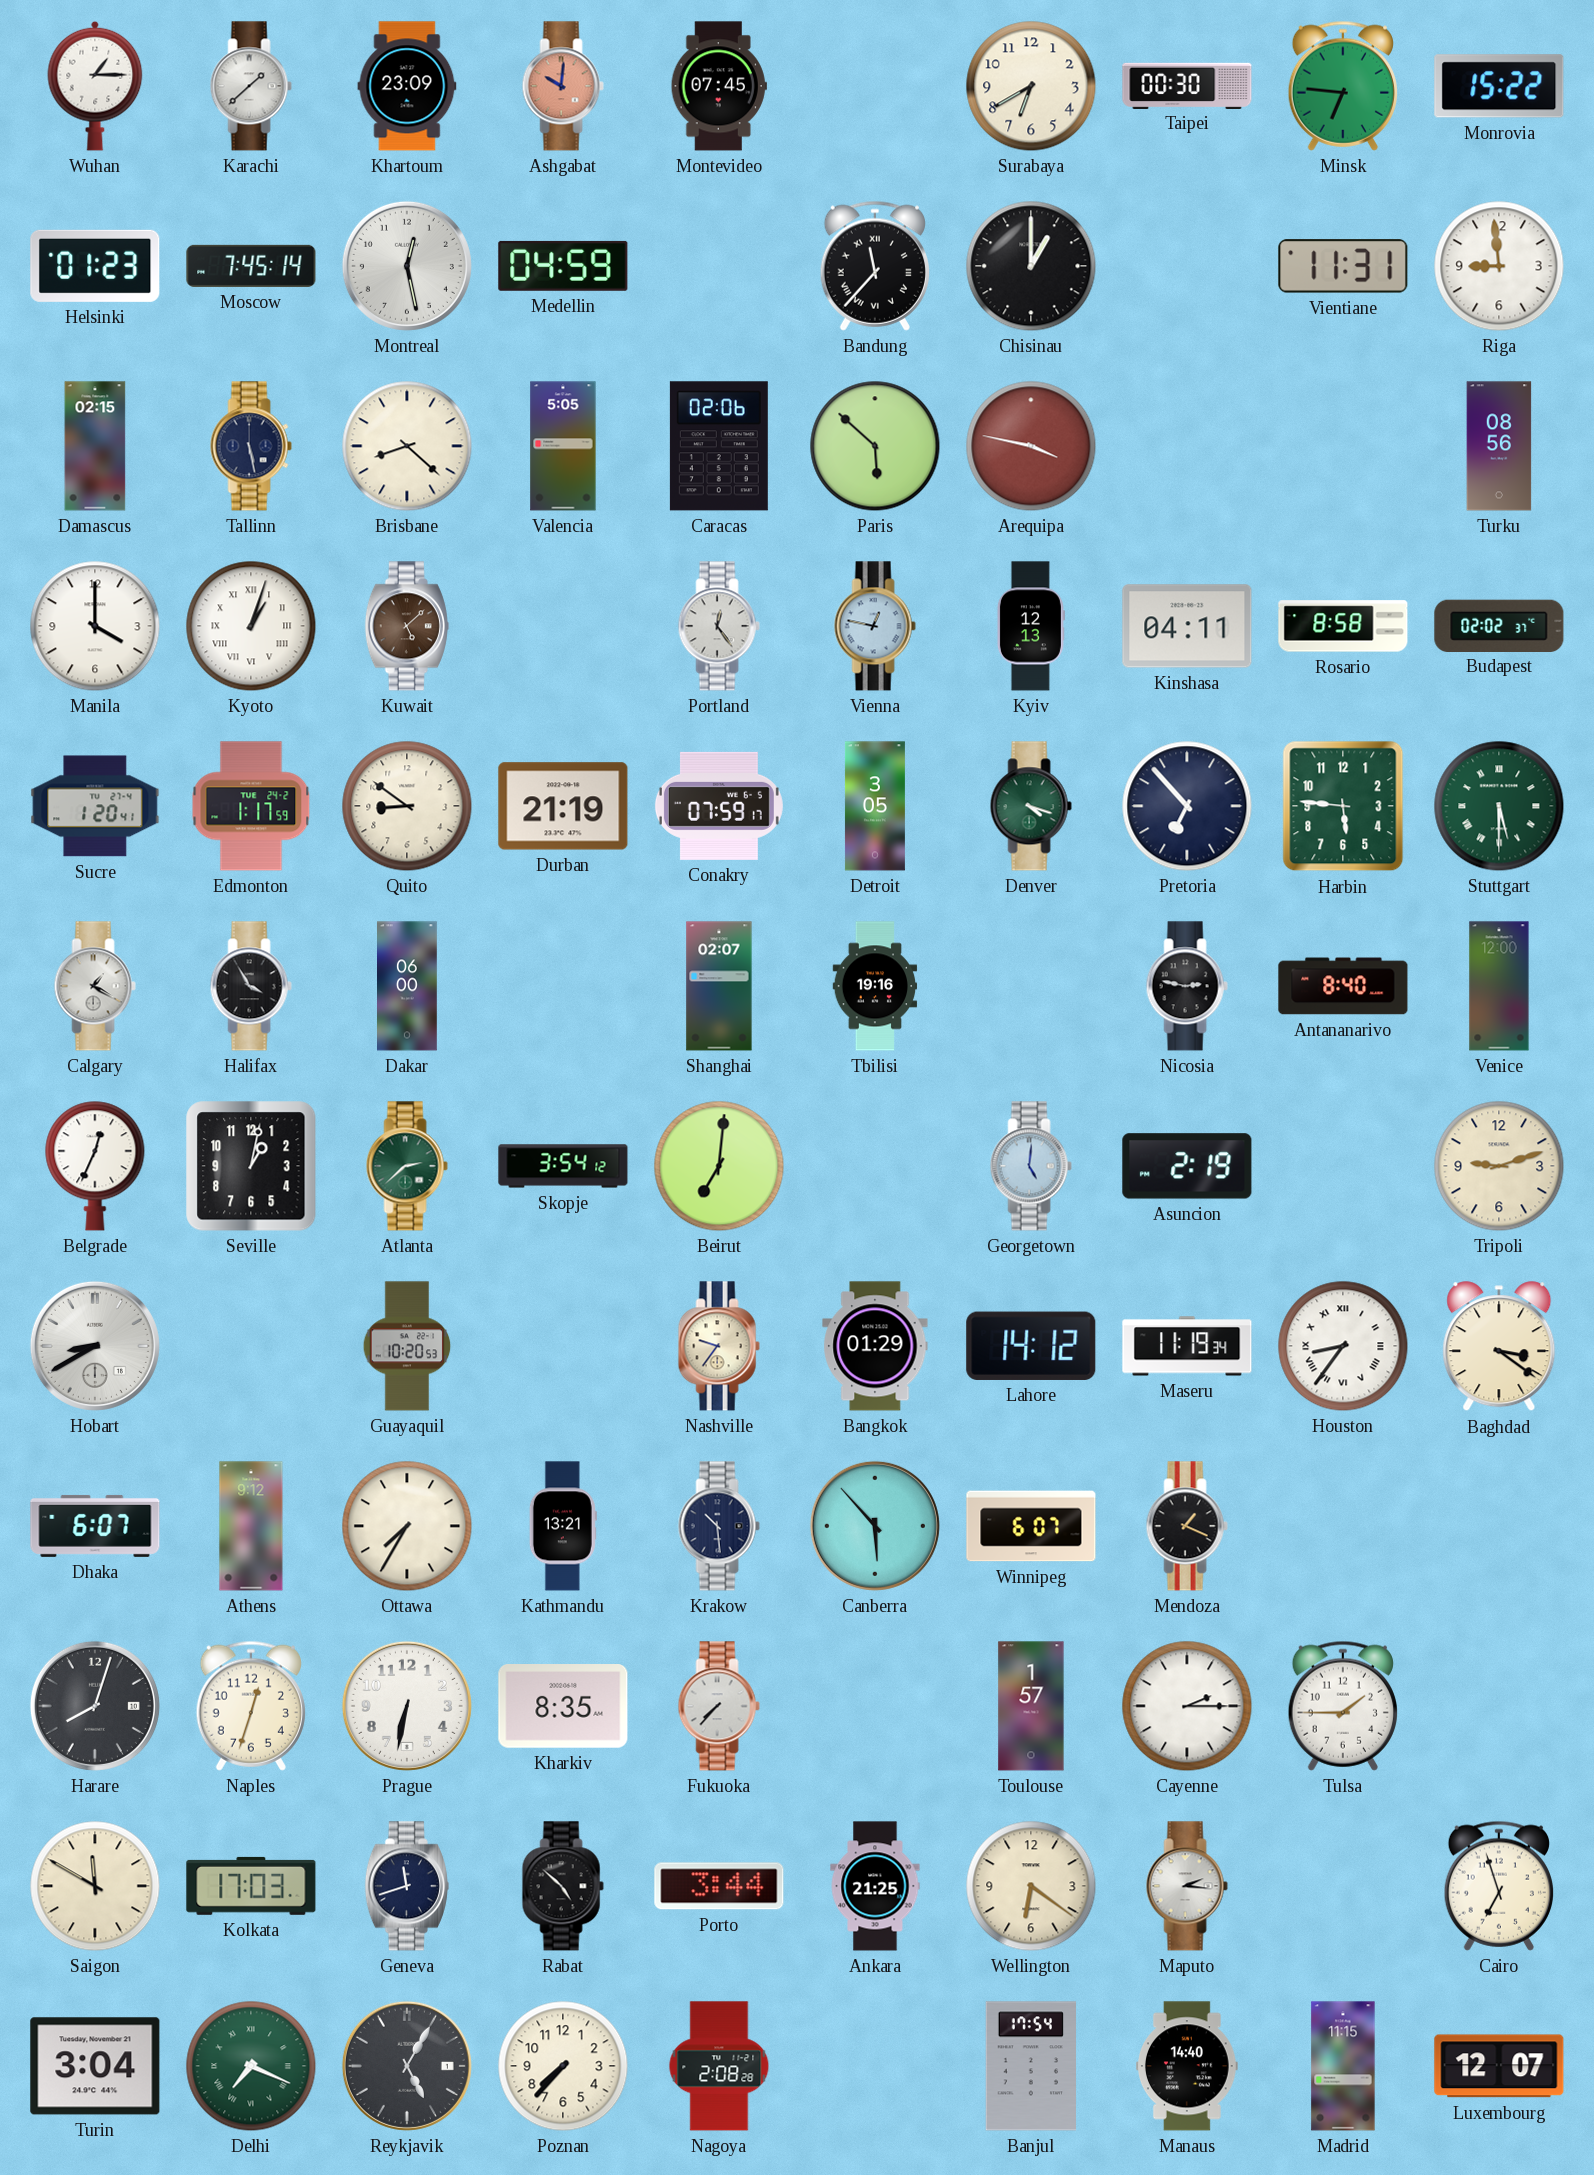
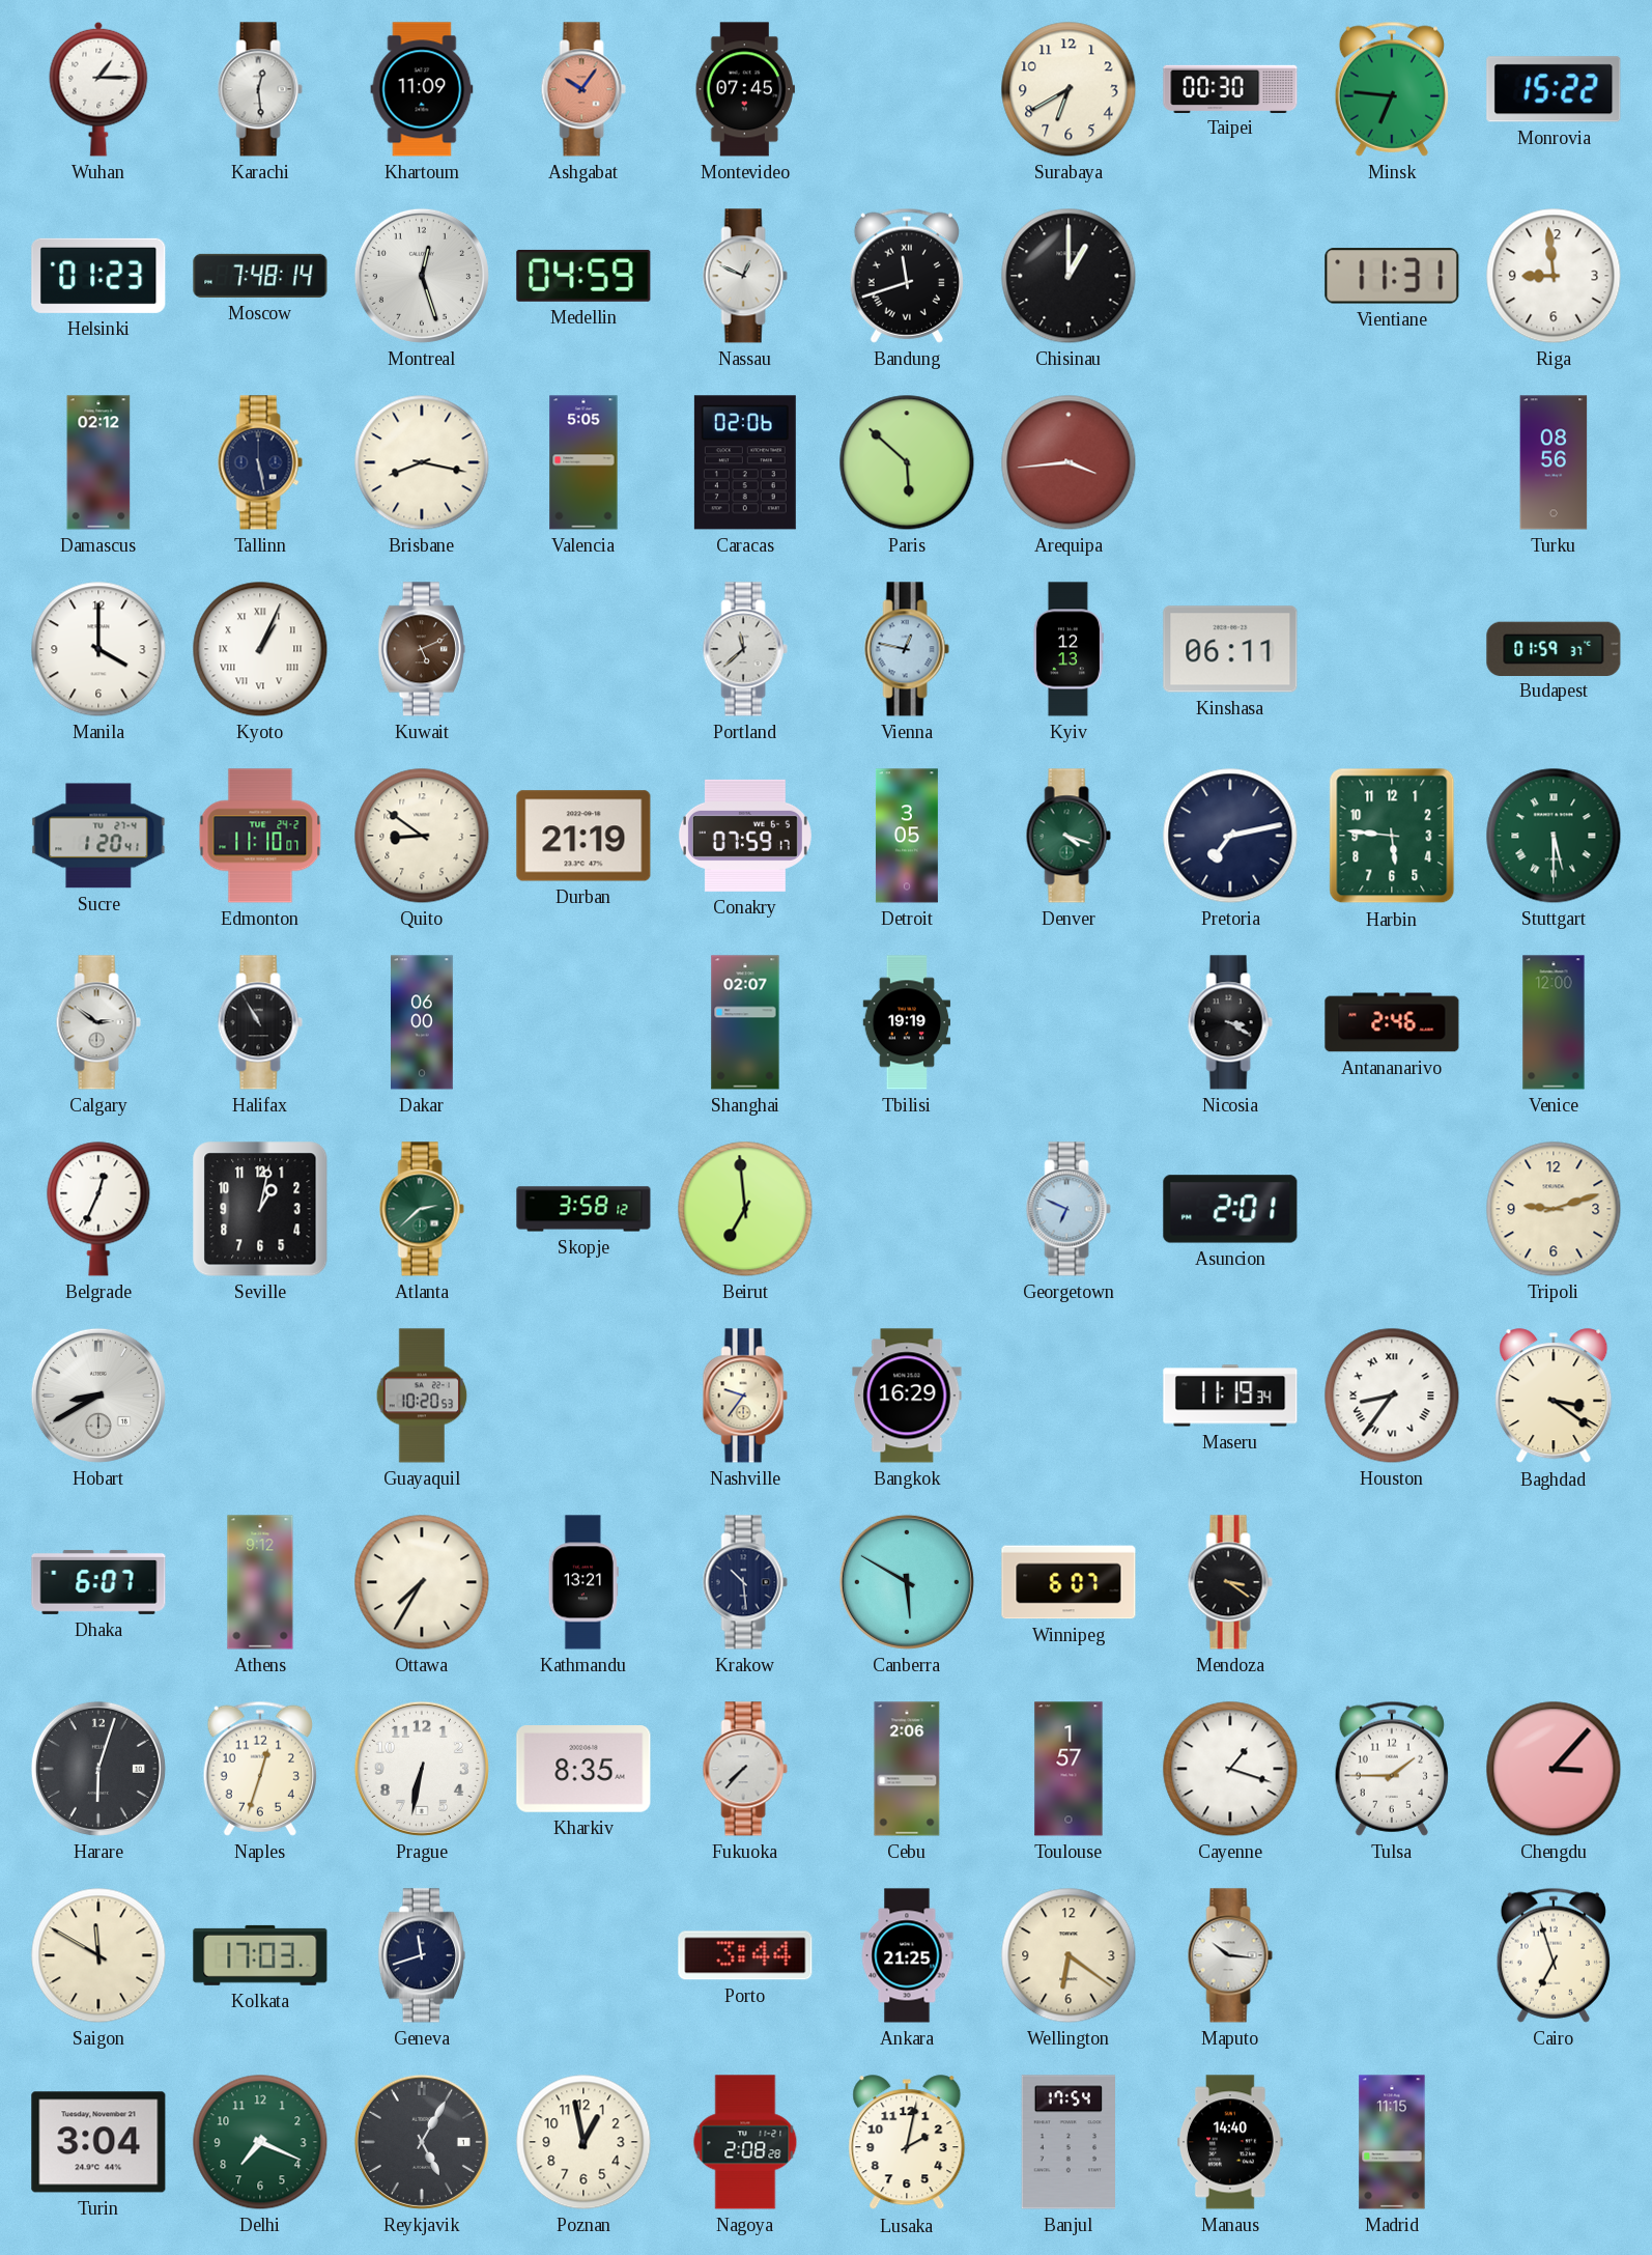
Karachi: 1:38 -> 12:29
Khartoum: 23:09 -> 11:09
Ashgabat: 10:01 -> 10:06
Moscow: 7:45 -> 7:48
Montreal: 12:28 -> 12:27
Nassau: none -> 12:49
Bandung: 11:37 -> 11:42
Damascus: 02:15 -> 02:12
Brisbane: 8:22 -> 8:17
Arequipa: 3:47 -> 3:44
Kyoto: 1:03 -> 1:04
Kuwait: 5:08 -> 5:11
Portland: 12:24 -> 11:38
Kinshasa: 04:11 -> 06:11
Rosario: 8:58 -> none
Budapest: 02:02 -> 01:59
Edmonton: 1:17 -> 11:10
Pretoria: 6:53 -> 7:13
Calgary: 1:20 -> 2:51
Halifax: 3:55 -> 10:55
Tbilisi: 19:16 -> 19:19
Nicosia: 2:47 -> 3:20
Antananarivo: 8:40 -> 2:46
Skopje: 3:54 -> 3:58
Beirut: 7:01 -> 6:59
Georgetown: 5:01 -> 6:49
Asuncion: 2:19 -> 2:01
Bangkok: 01:29 -> 16:29
Lahore: 14:12 -> none
Canberra: 5:53 -> 5:50
Mendoza: 1:19 -> 3:21
Harare: 8:03 -> 6:03
Cebu: none -> 2:06
Cayenne: 2:15 -> 1:18
Chengdu: none -> 3:07
Rabat: 4:52 -> none
Maputo: 2:16 -> 10:16
Delhi numerals: Roman -> Arabic
Poznan: 7:37 -> 12:58
Lusaka: none -> 2:02
Luxembourg: 12:07 -> none
